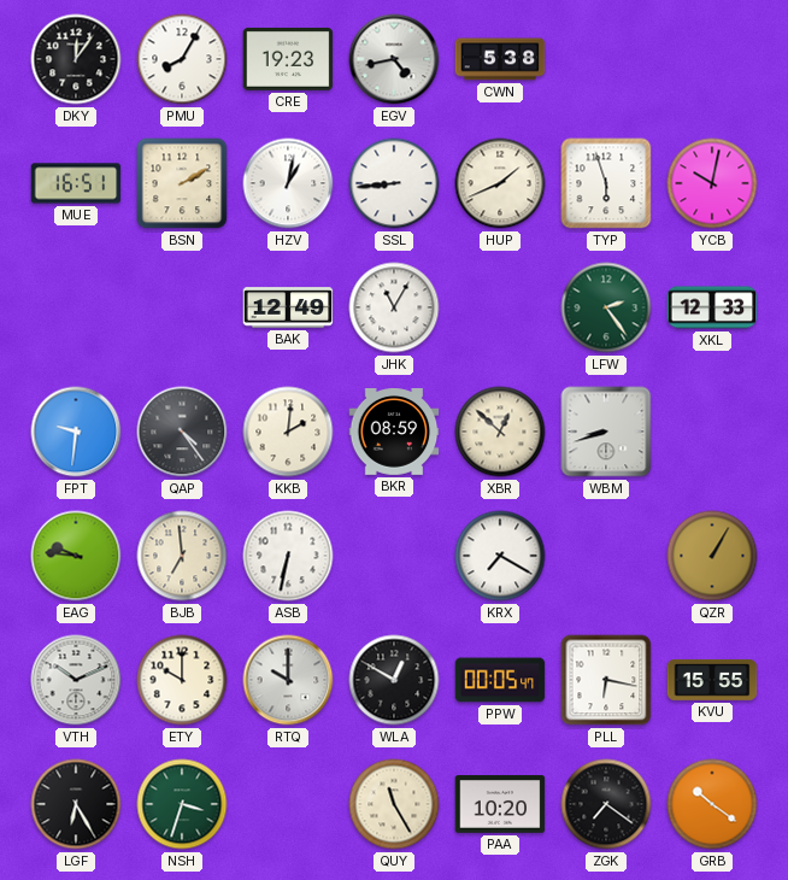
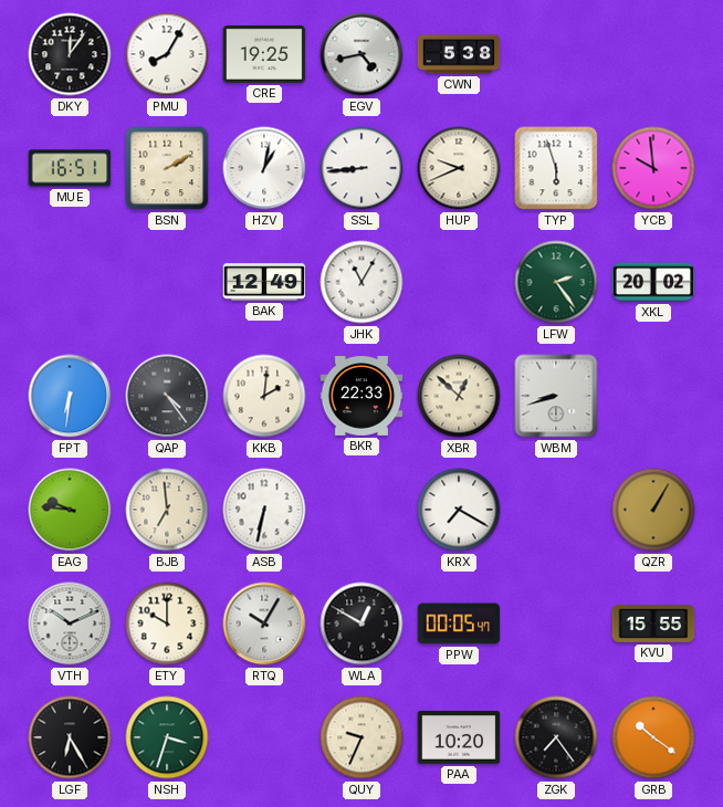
CRE: 19:23 -> 19:25
HUP: 1:41 -> 9:41
YCB: 10:02 -> 9:59
XKL: 12:33 -> 20:02
FPT: 9:31 -> 6:31
BKR: 08:59 -> 22:33
RTQ: 10:00 -> 10:05
PLL: 6:17 -> none
QUY: 11:25 -> 9:34
ZGK: 7:21 -> 7:24
